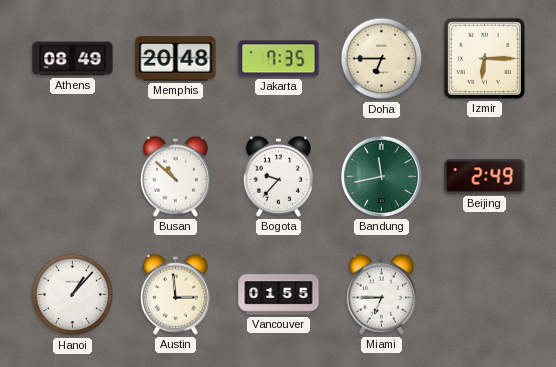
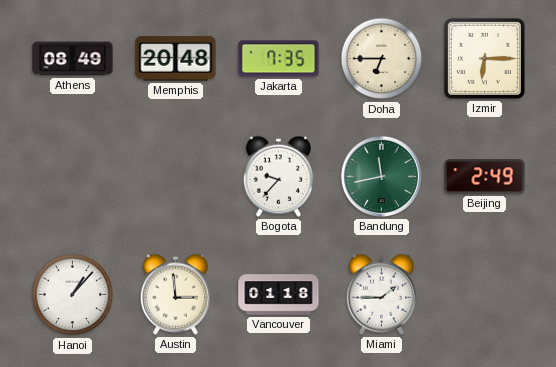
Busan: 10:52 -> none
Vancouver: 01:55 -> 01:18
Miami: 6:45 -> 1:45
